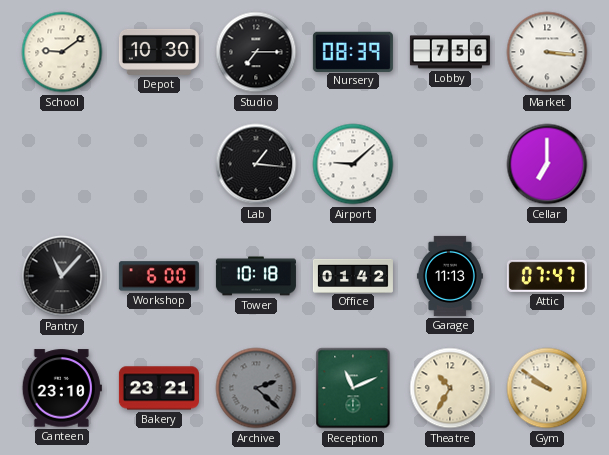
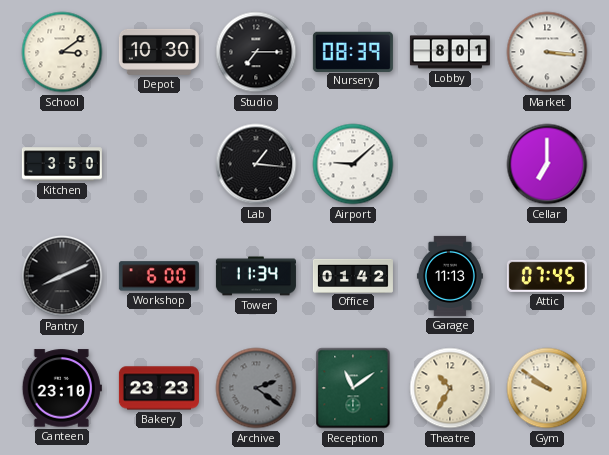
School: 9:09 -> 3:09
Lobby: 7:56 -> 8:01
Kitchen: none -> 3:50
Pantry: 11:07 -> 8:11
Tower: 10:18 -> 11:34
Attic: 07:47 -> 07:45
Bakery: 23:21 -> 23:23
Archive: 2:22 -> 2:21
Reception: 11:11 -> 11:09
